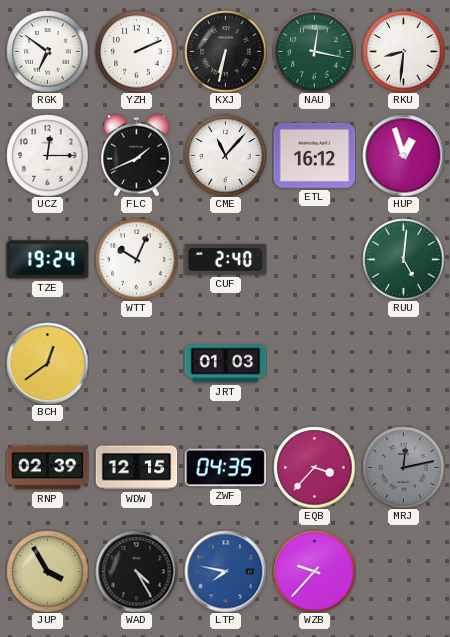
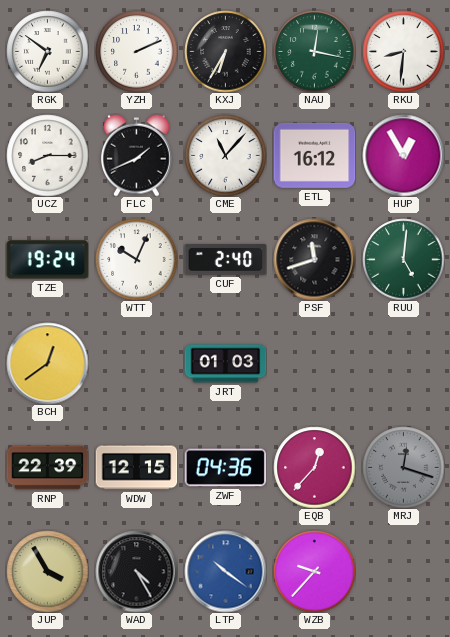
KXJ: 6:32 -> 6:35
UCZ: 12:15 -> 8:15
HUP: 12:57 -> 12:55
PSF: none -> 11:42
RNP: 02:39 -> 22:39
ZWF: 04:35 -> 04:36
EQB: 3:37 -> 12:37
MRJ: 12:13 -> 12:18
LTP: 7:47 -> 10:21
